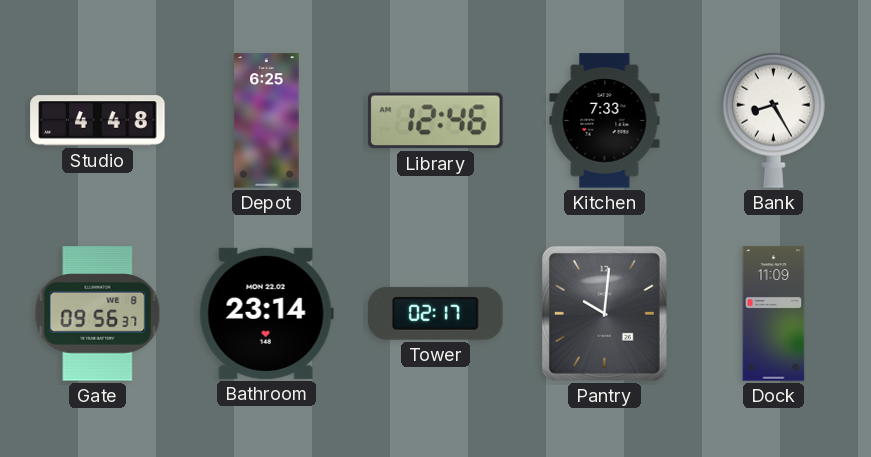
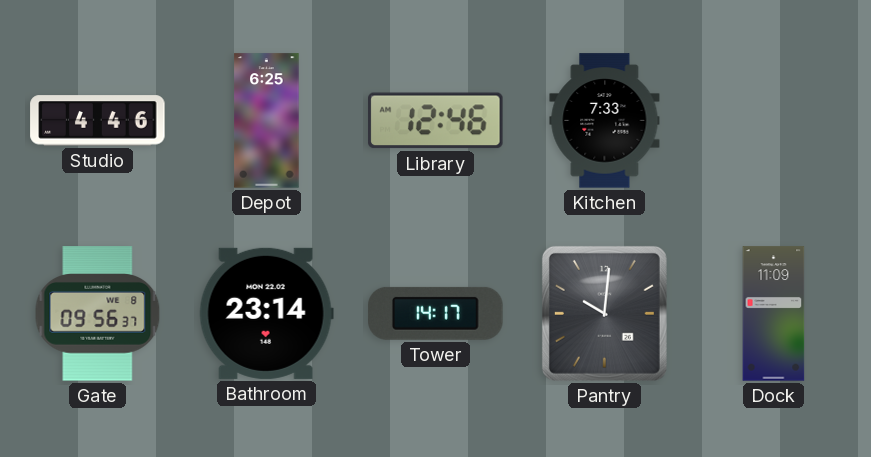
Studio: 4:48 -> 4:46
Bank: 8:25 -> none
Tower: 02:17 -> 14:17
